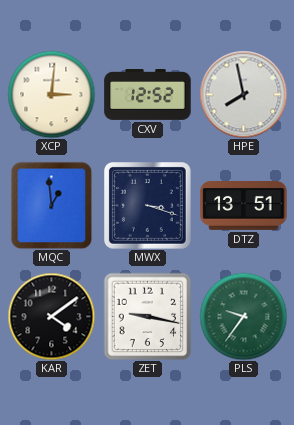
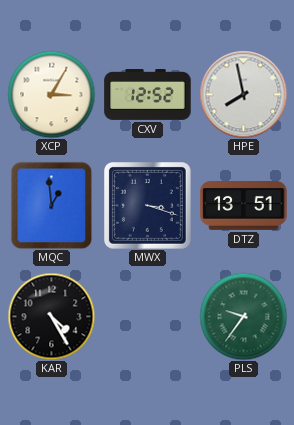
XCP: 3:01 -> 3:05
KAR: 4:09 -> 4:25
ZET: 9:17 -> none
